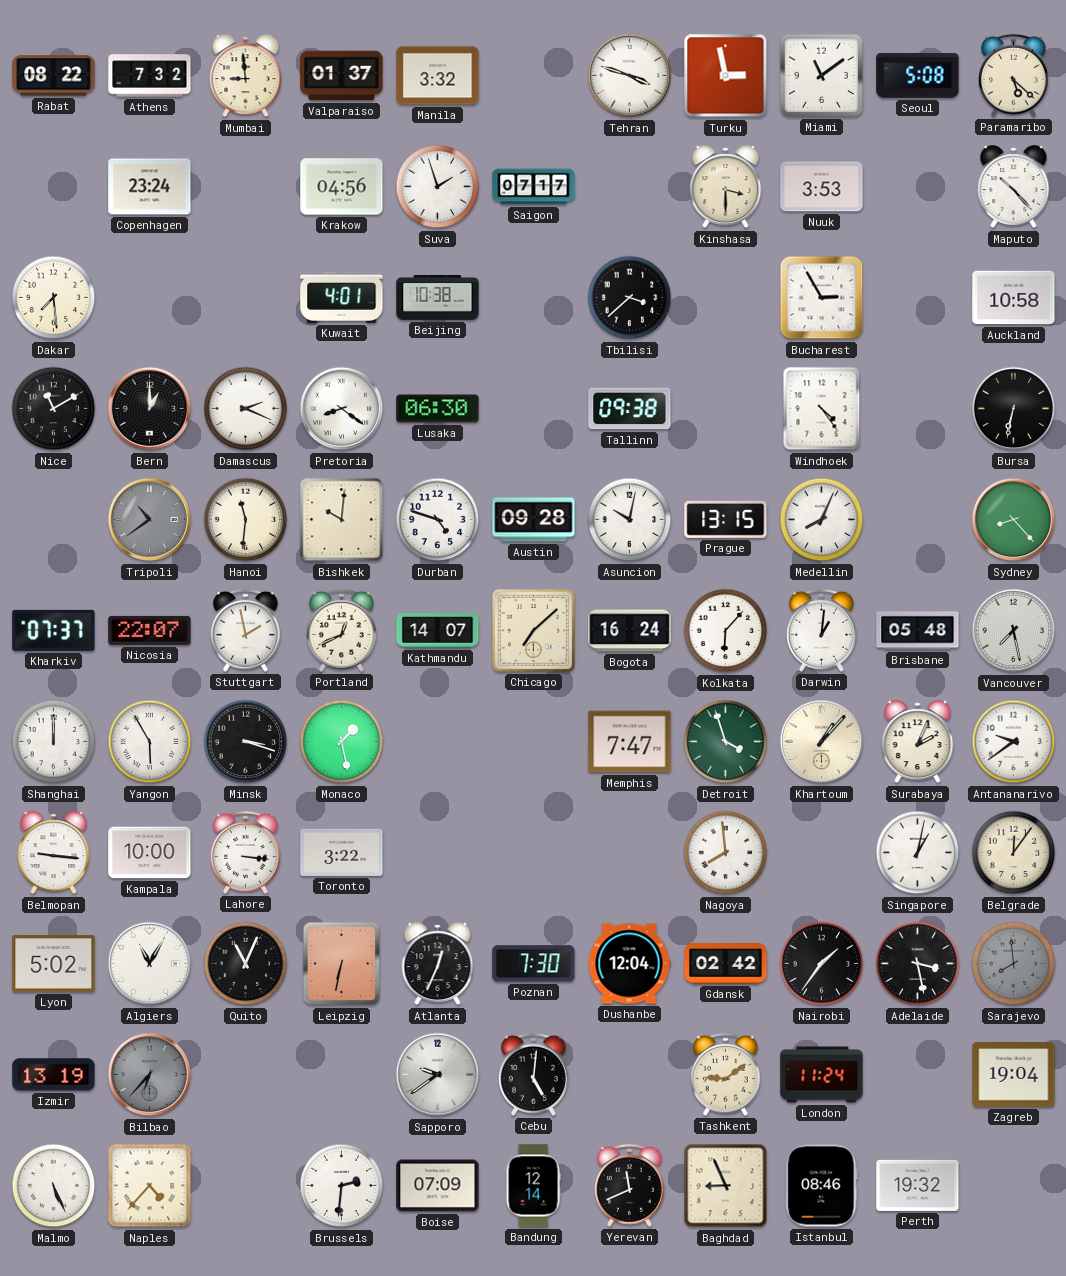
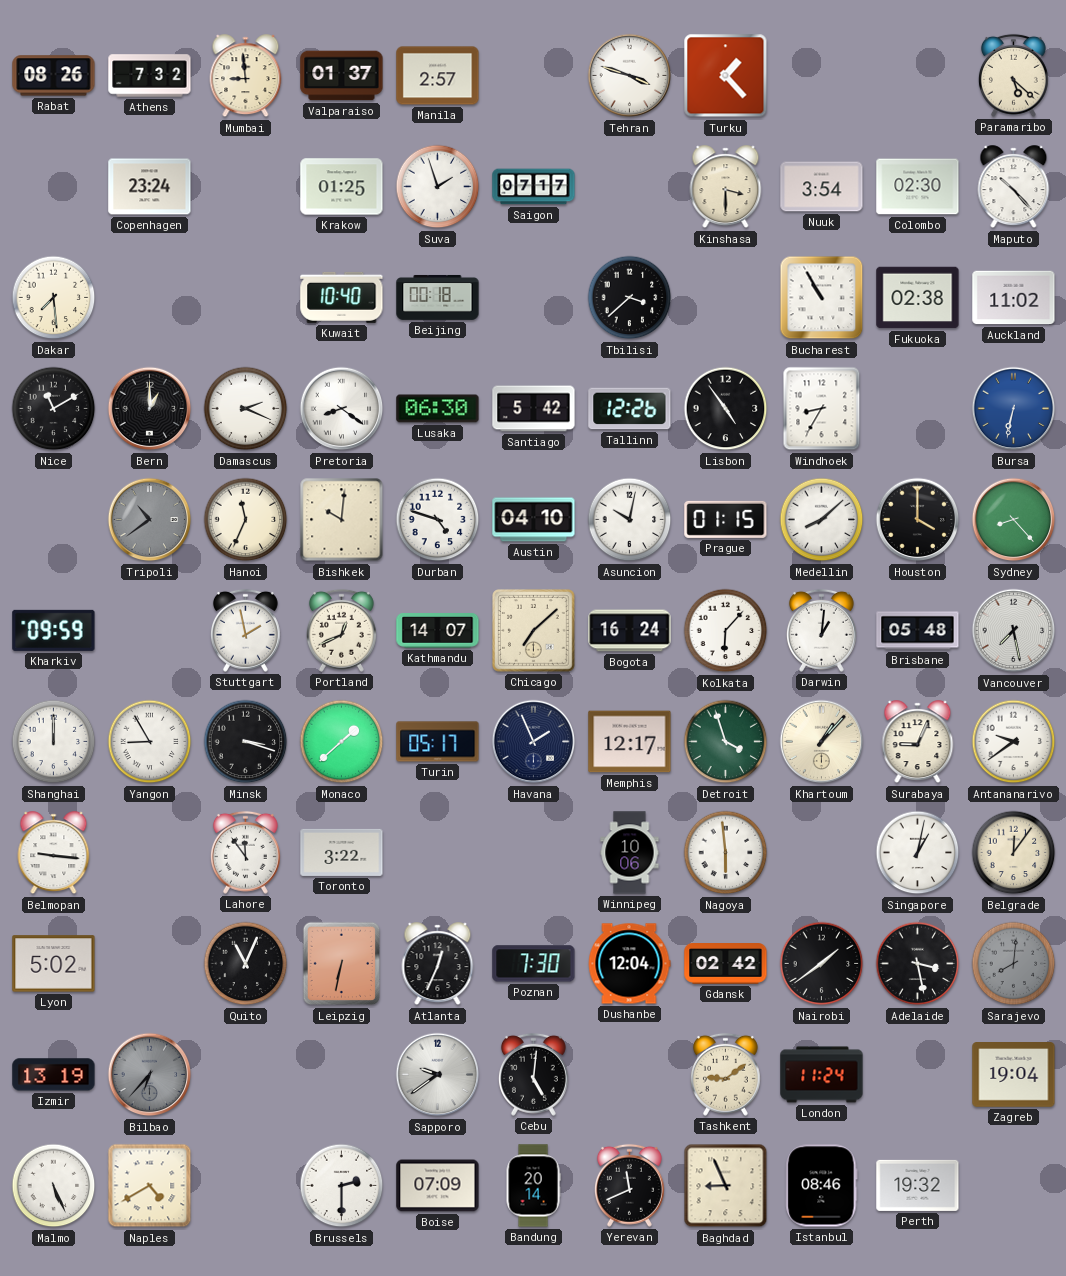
Rabat: 08:22 -> 08:26
Manila: 3:32 -> 2:57
Turku: 2:58 -> 1:23
Miami: 11:09 -> none
Seoul: 5:08 -> none
Krakow: 04:56 -> 01:25
Nuuk: 3:53 -> 3:54
Colombo: none -> 02:30
Kuwait: 4:01 -> 10:40
Beijing: 10:38 -> 00:18
Bucharest: 2:55 -> 10:55
Fukuoka: none -> 02:38
Auckland: 10:58 -> 11:02
Santiago: none -> 5:42
Tallinn: 09:38 -> 12:26
Lisbon: none -> 4:54
Windhoek: 4:24 -> 8:35
Bursa dial: black -> blue
Hanoi: 11:31 -> 11:34
Austin: 09:28 -> 04:10
Prague: 13:15 -> 01:15
Medellin: 8:04 -> 8:08
Houston: none -> 4:00
Kharkiv: 07:37 -> 09:59
Nicosia: 22:07 -> none
Yangon: 5:55 -> 8:55
Monaco: 1:28 -> 1:38
Turin: none -> 05:17
Havana: none -> 1:56
Memphis: 7:47 -> 12:17
Surabaya: 2:04 -> 9:04
Kampala: 10:00 -> none
Lahore: 3:16 -> 11:54
Winnipeg: none -> 10:06
Nagoya: 7:59 -> 5:59
Algiers: 11:05 -> none
Nairobi: 1:36 -> 1:39
Sarajevo: 7:59 -> 8:01
Naples: 4:37 -> 4:40
Brussels: 2:31 -> 2:30
Bandung: 12:14 -> 20:14
